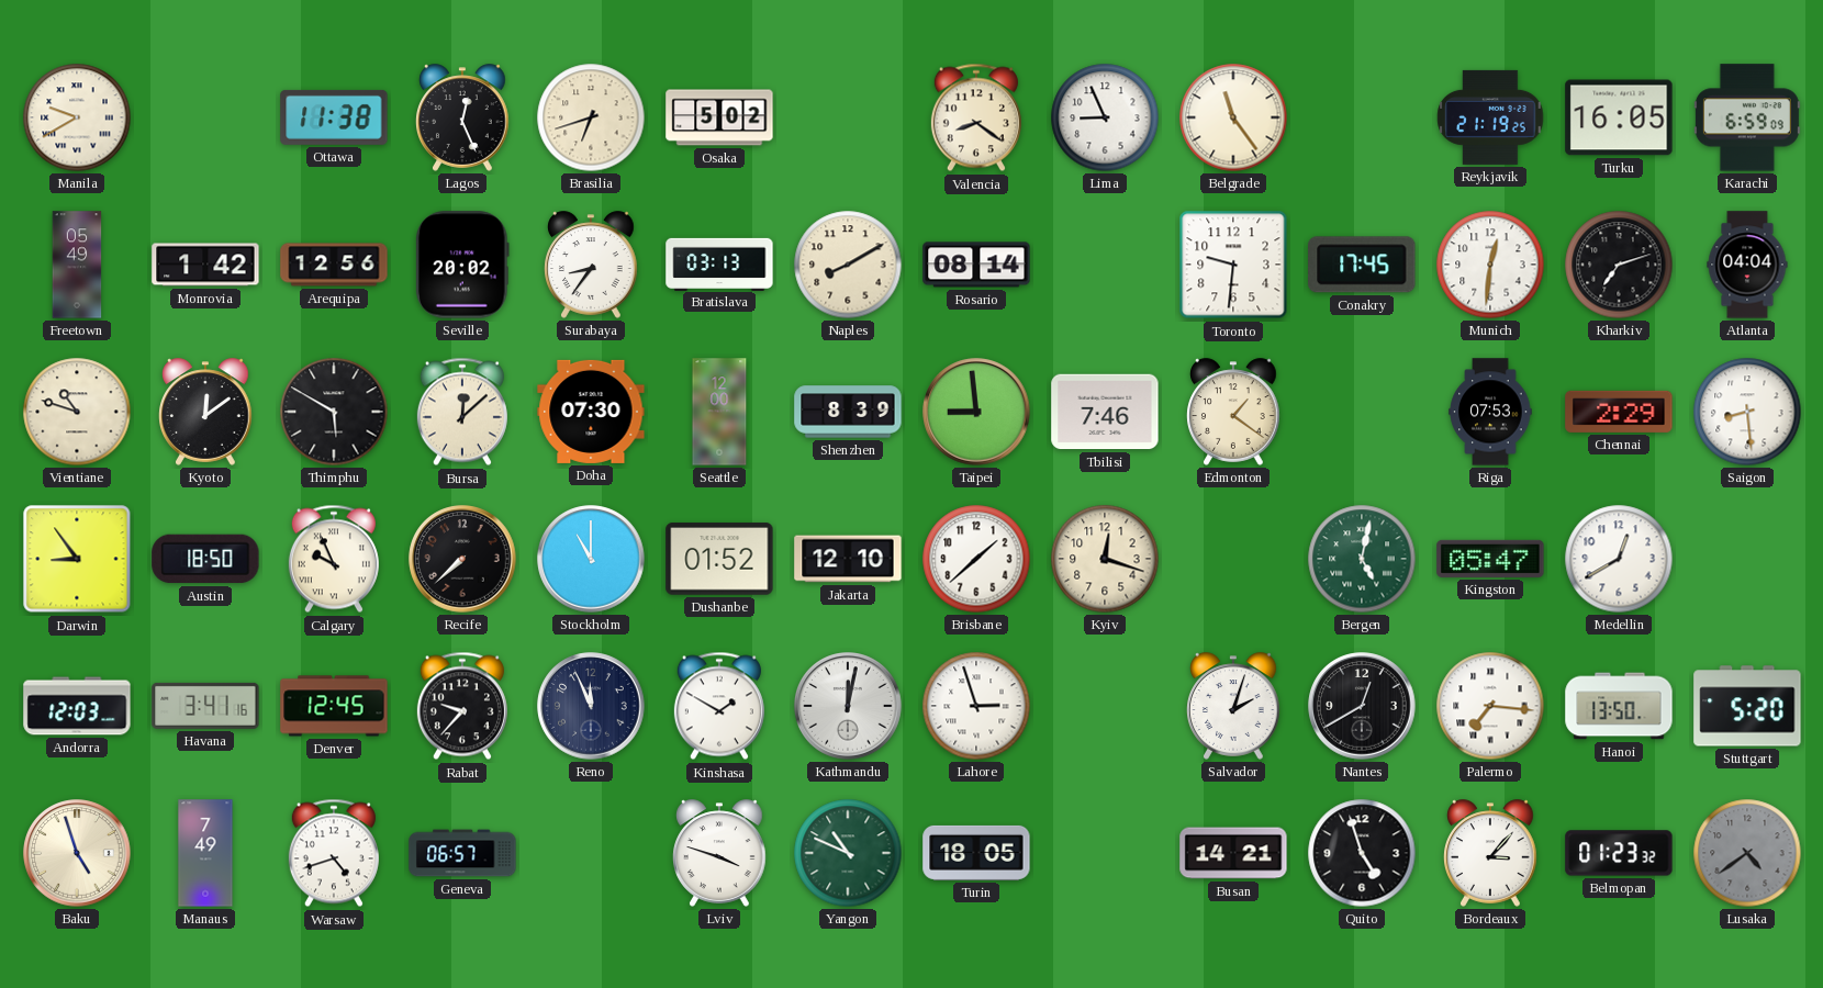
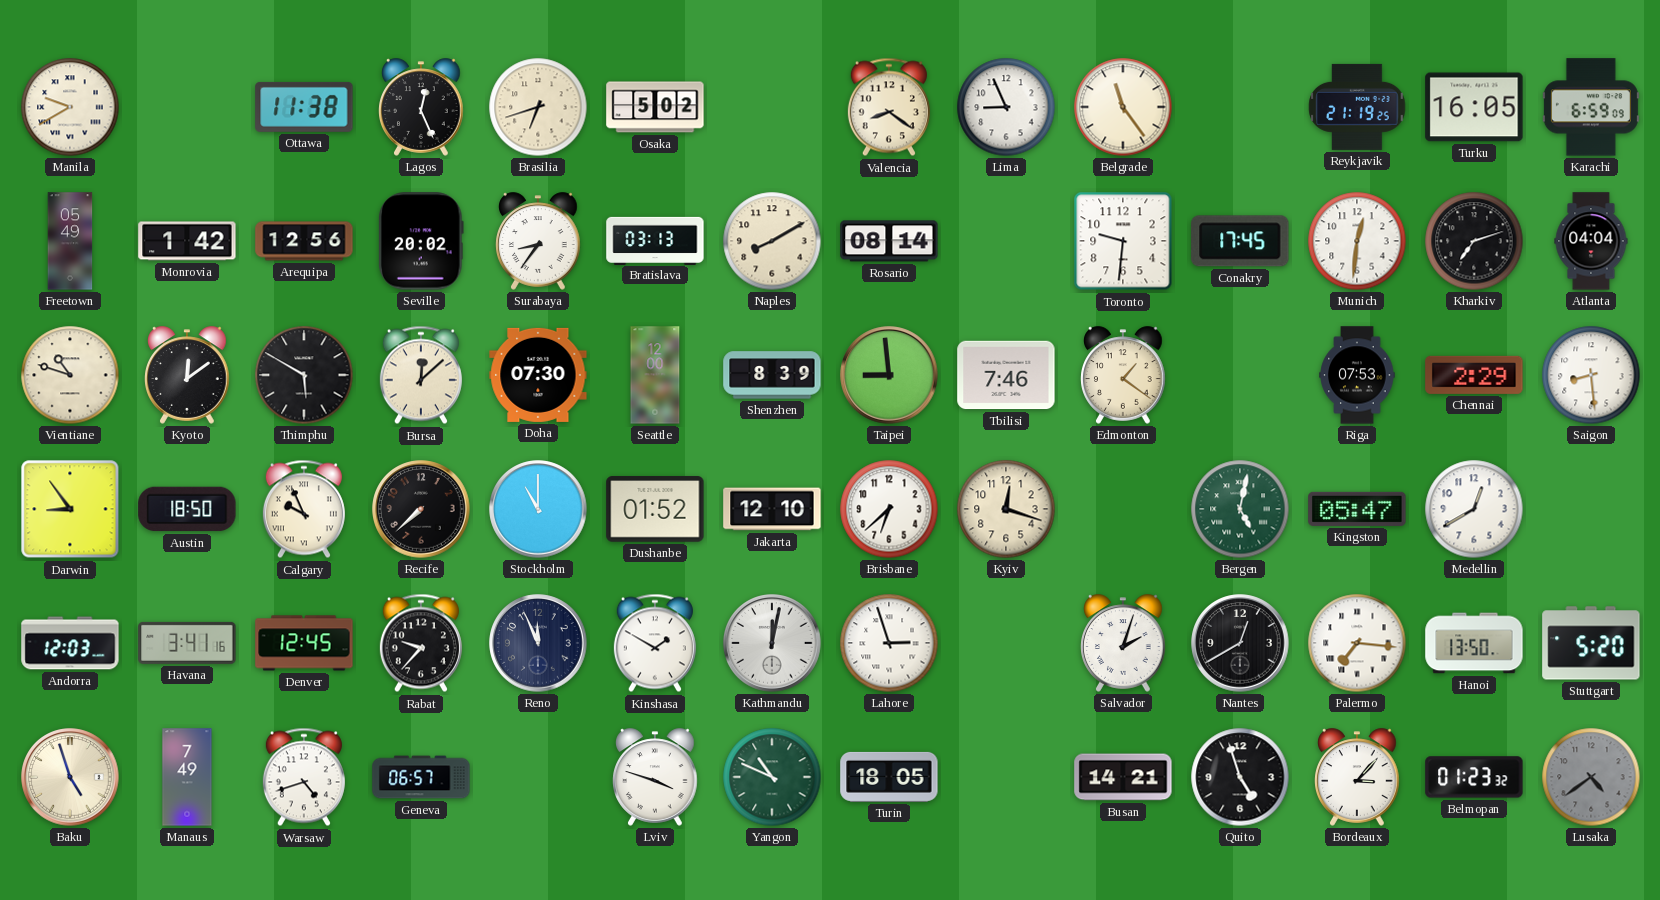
Brisbane: 1:38 -> 6:38
